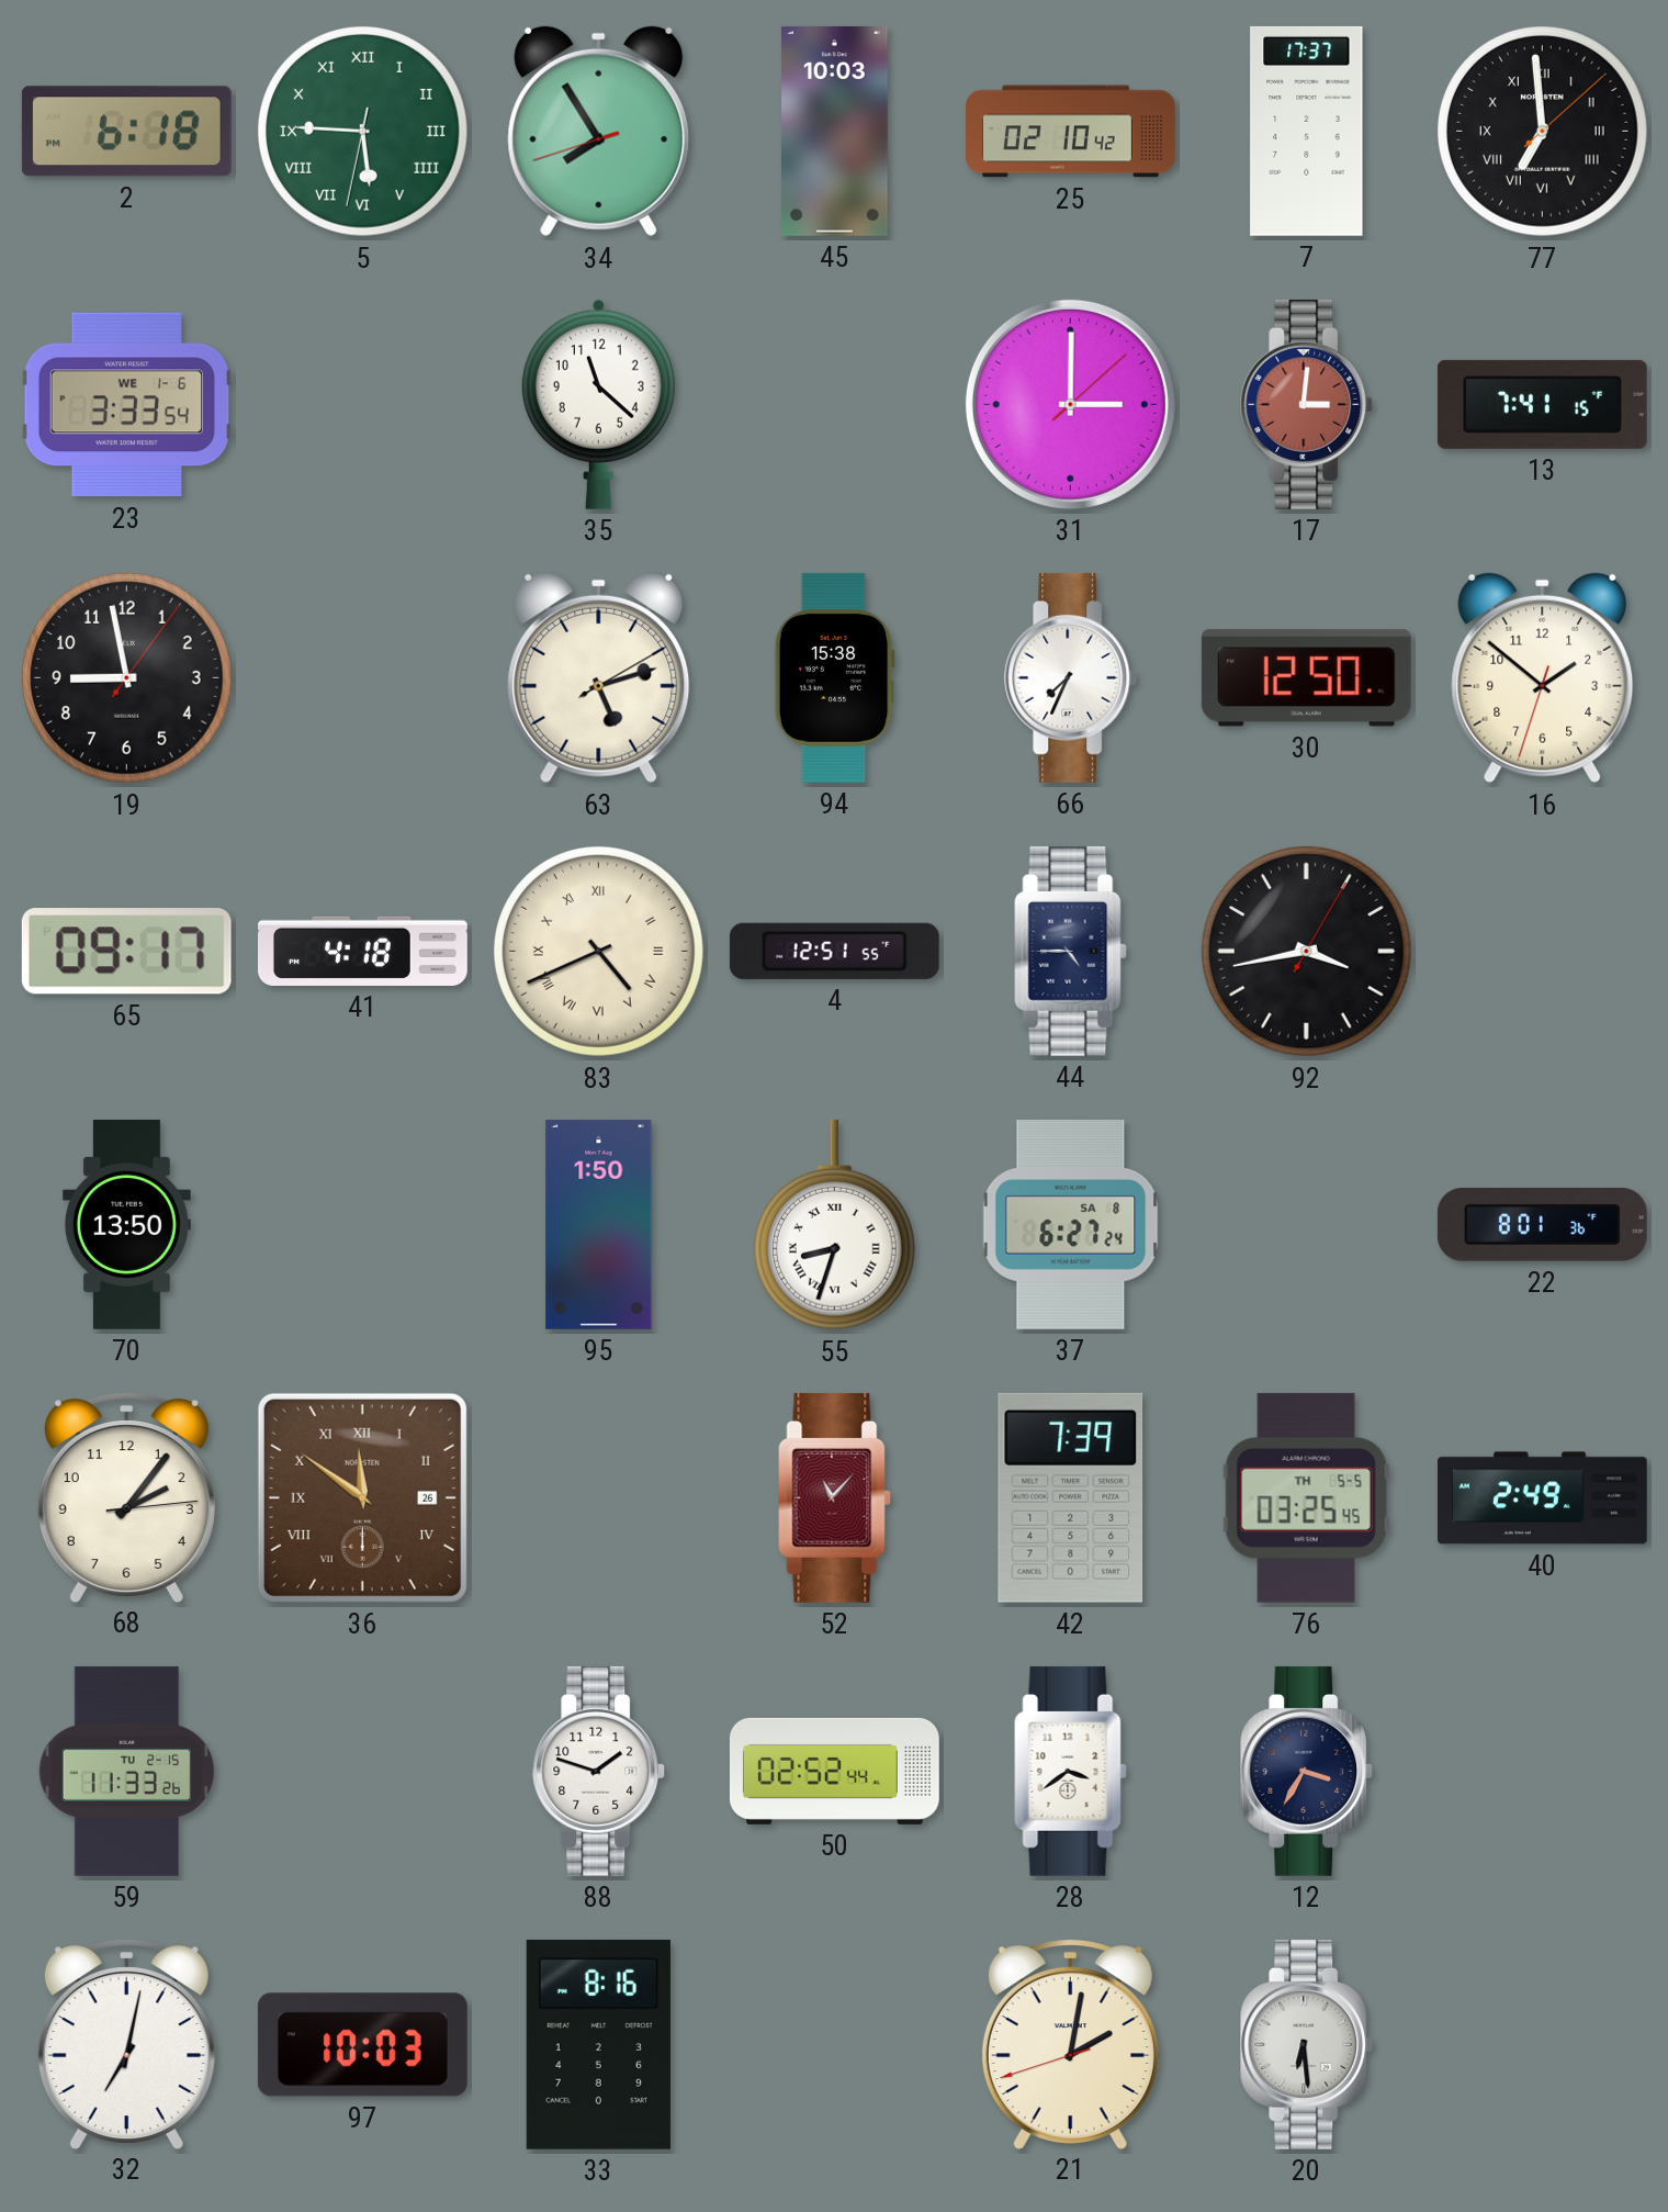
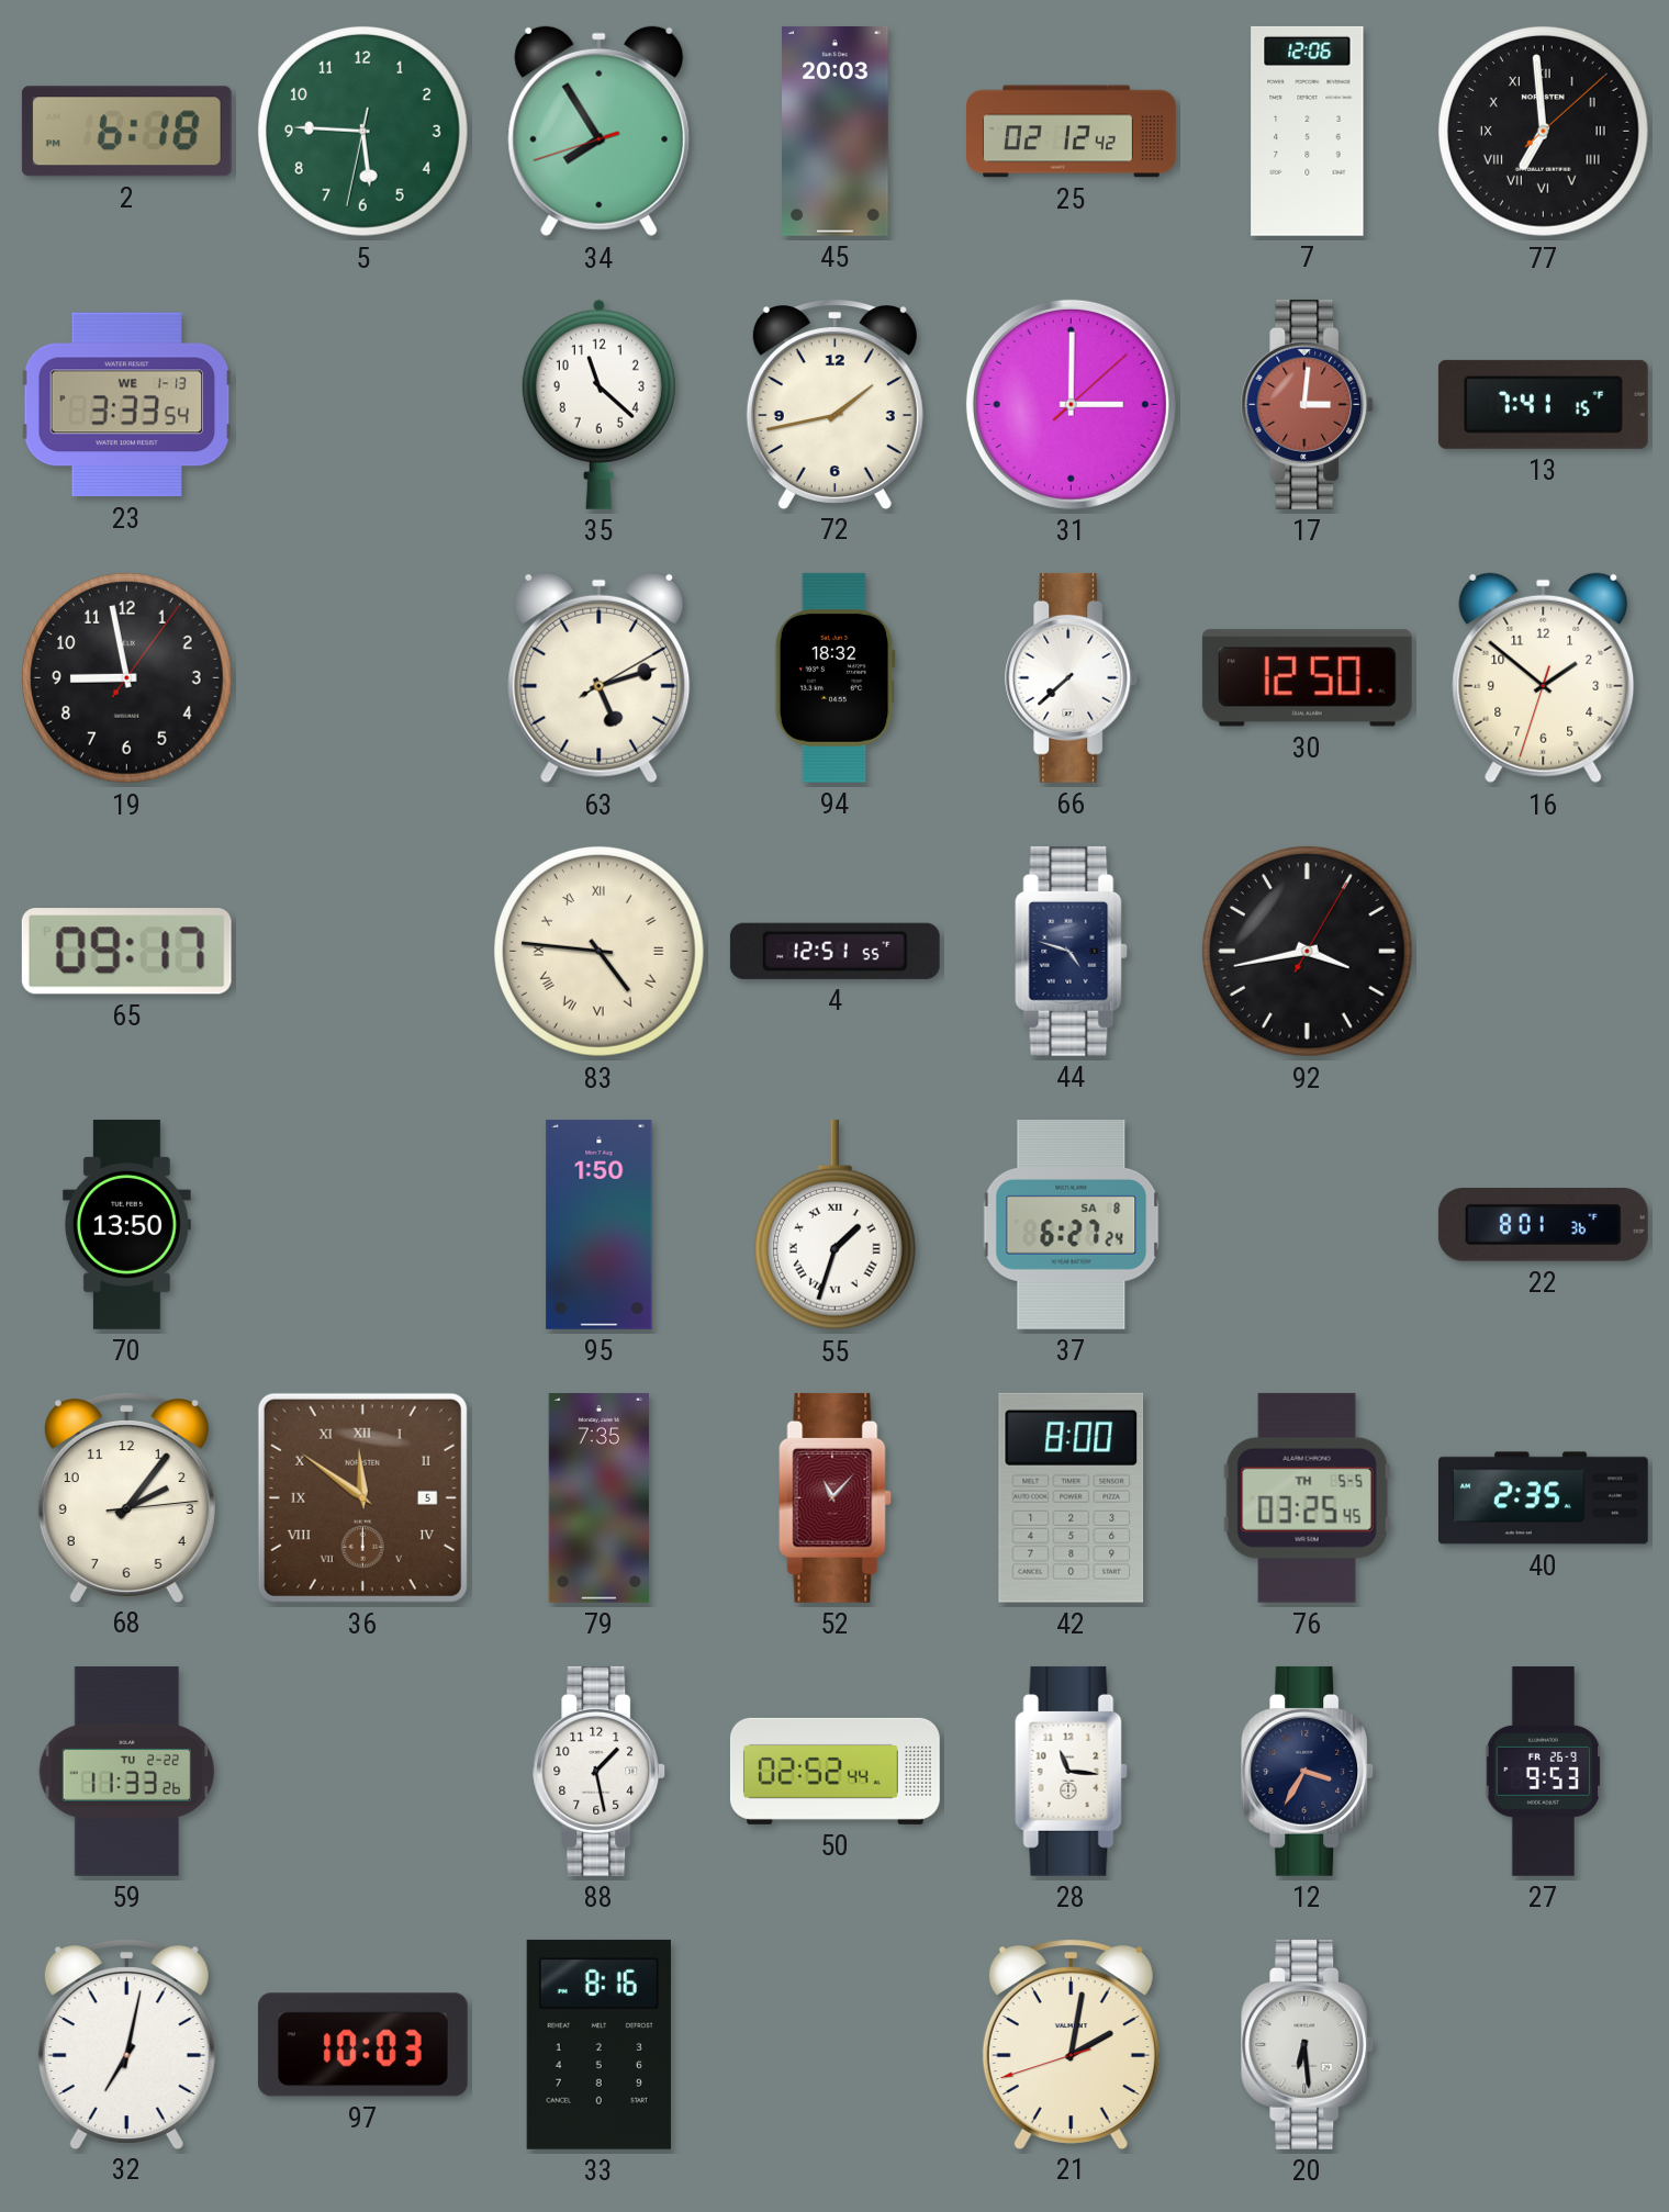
5 numerals: Roman -> Arabic
45: 10:03 -> 20:03
25: 02:10 -> 02:12
7: 17:37 -> 12:06
23 date: WE 1-6 -> WE 1-13
72: none -> 1:43
94: 15:38 -> 18:32
66: 7:34 -> 7:38
41: 4:18 -> none
83: 4:41 -> 4:46
44: 4:45 -> 4:48
55: 8:33 -> 1:33
36 date: 26 -> 5
79: none -> 7:35
42: 7:39 -> 8:00
40: 2:49 -> 2:35
59 date: TU 2-15 -> TU 2-22
88: 1:48 -> 1:28
28: 3:39 -> 11:16
27: none -> 9:53
